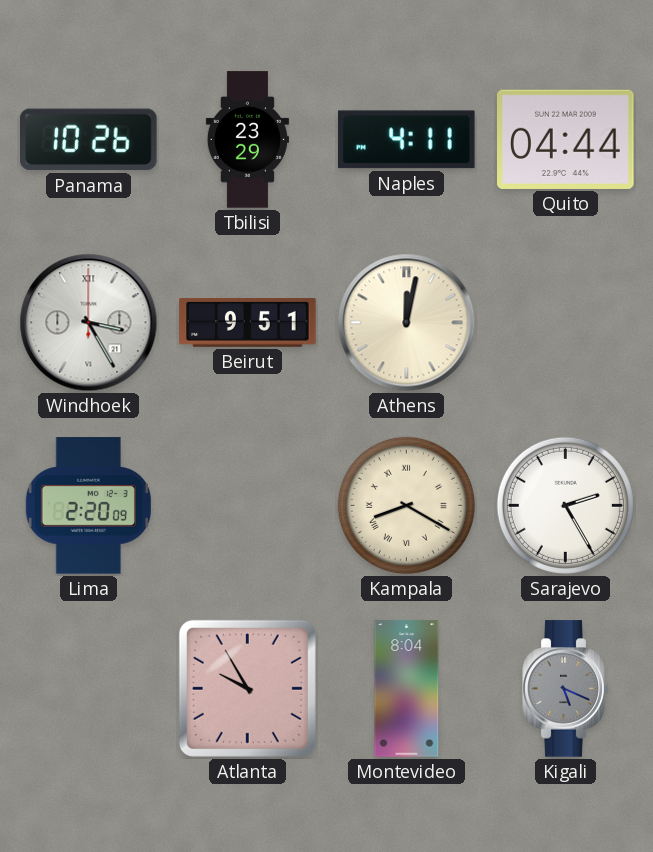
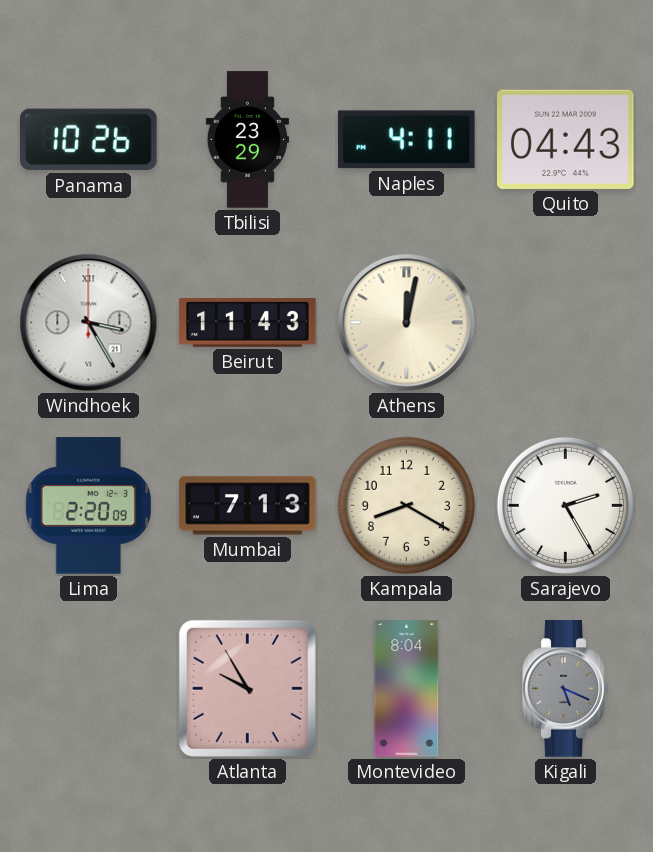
Quito: 04:44 -> 04:43
Beirut: 9:51 -> 11:43
Mumbai: none -> 7:13
Kampala numerals: Roman -> Arabic
